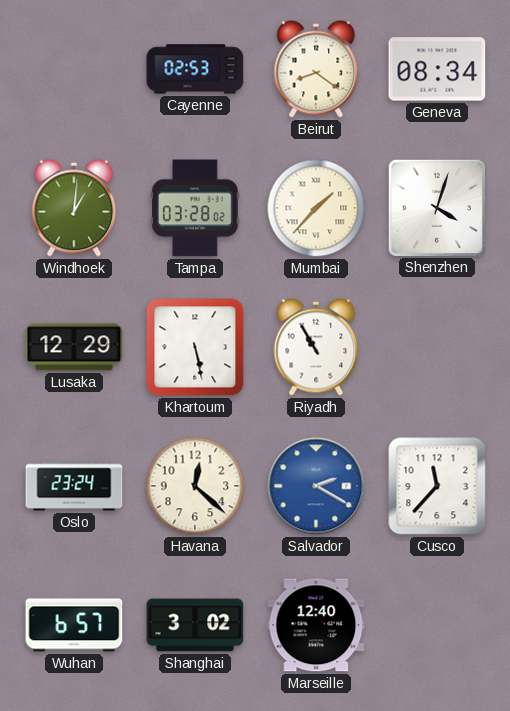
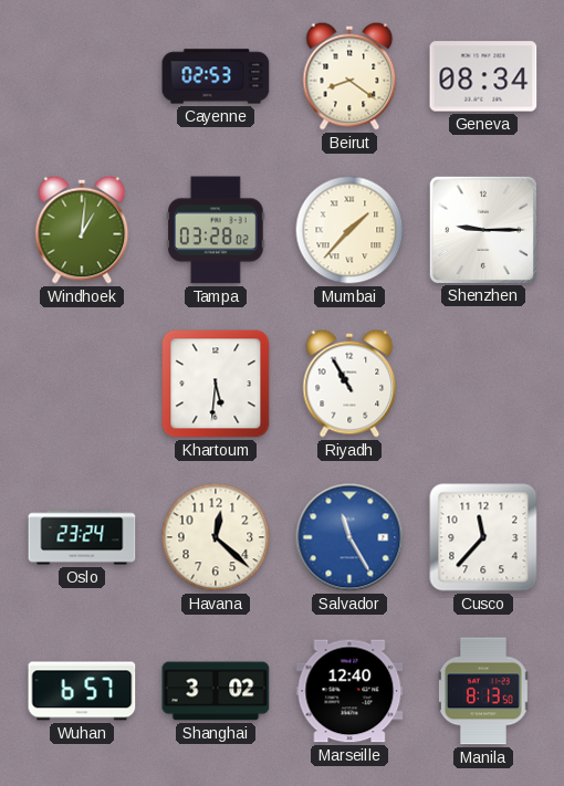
Shenzhen: 4:03 -> 9:15
Lusaka: 12:29 -> none
Khartoum: 5:28 -> 5:31
Salvador: 2:20 -> 11:25
Manila: none -> 8:13
